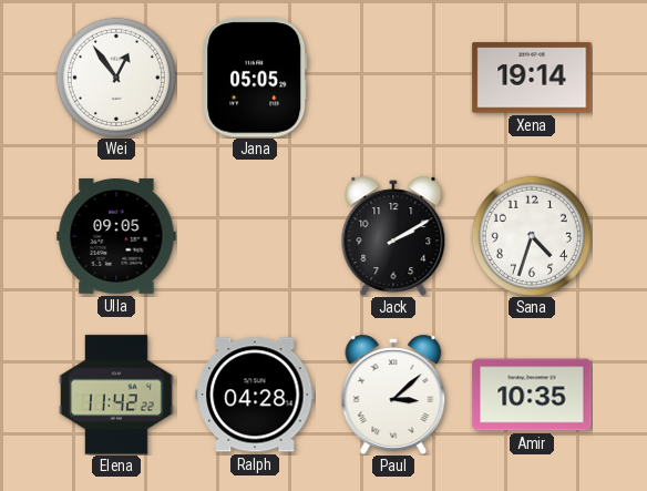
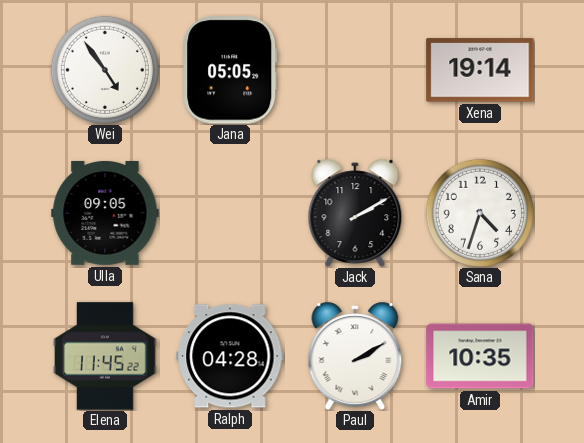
Wei: 12:54 -> 4:54
Elena: 11:42 -> 11:45
Paul: 3:08 -> 2:10
